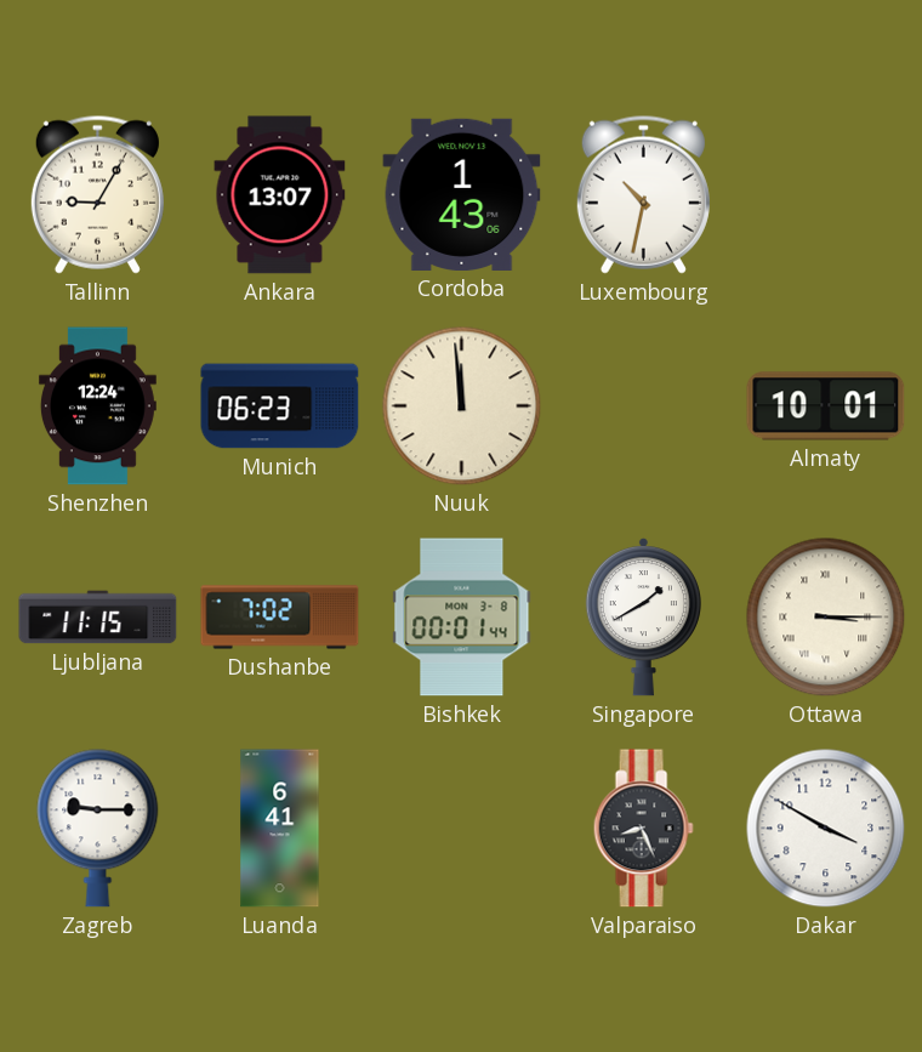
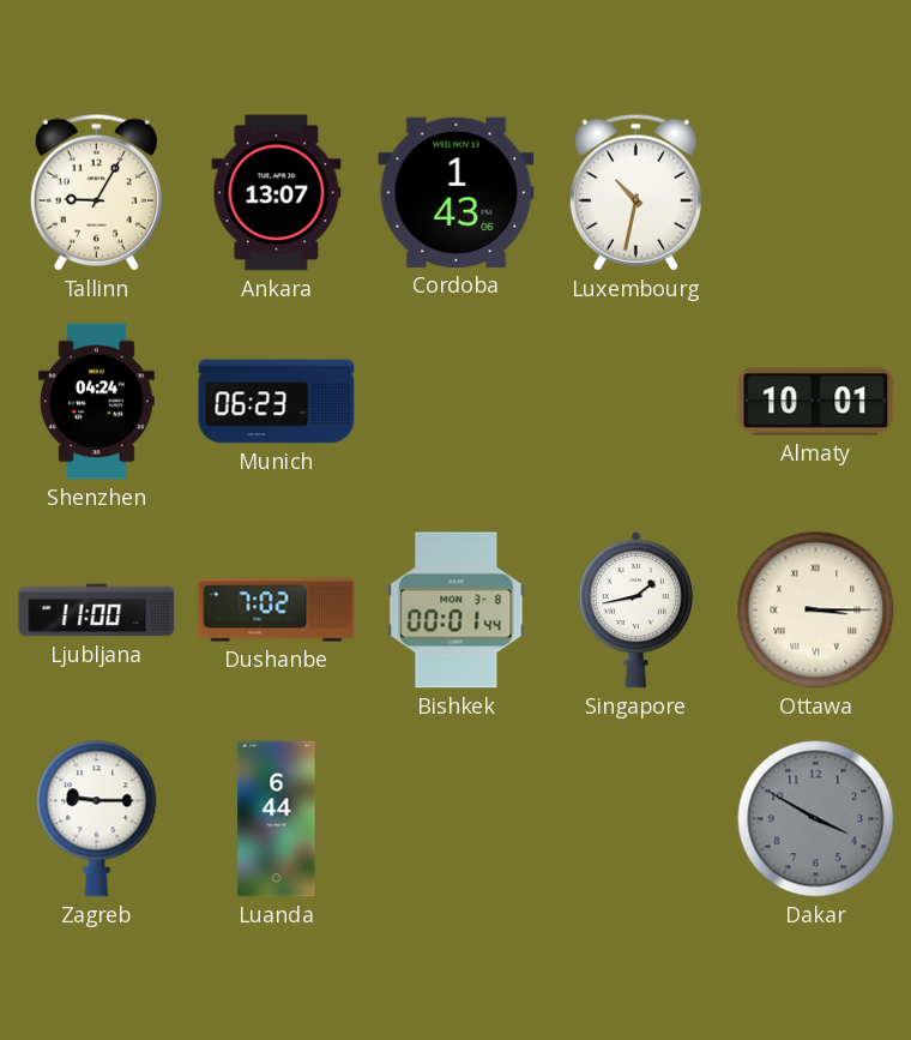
Shenzhen: 12:24 -> 04:24
Nuuk: 11:59 -> none
Ljubljana: 11:15 -> 11:00
Singapore: 1:40 -> 1:43
Luanda: 6:41 -> 6:44
Valparaiso: 8:26 -> none
Dakar dial: white -> grey
